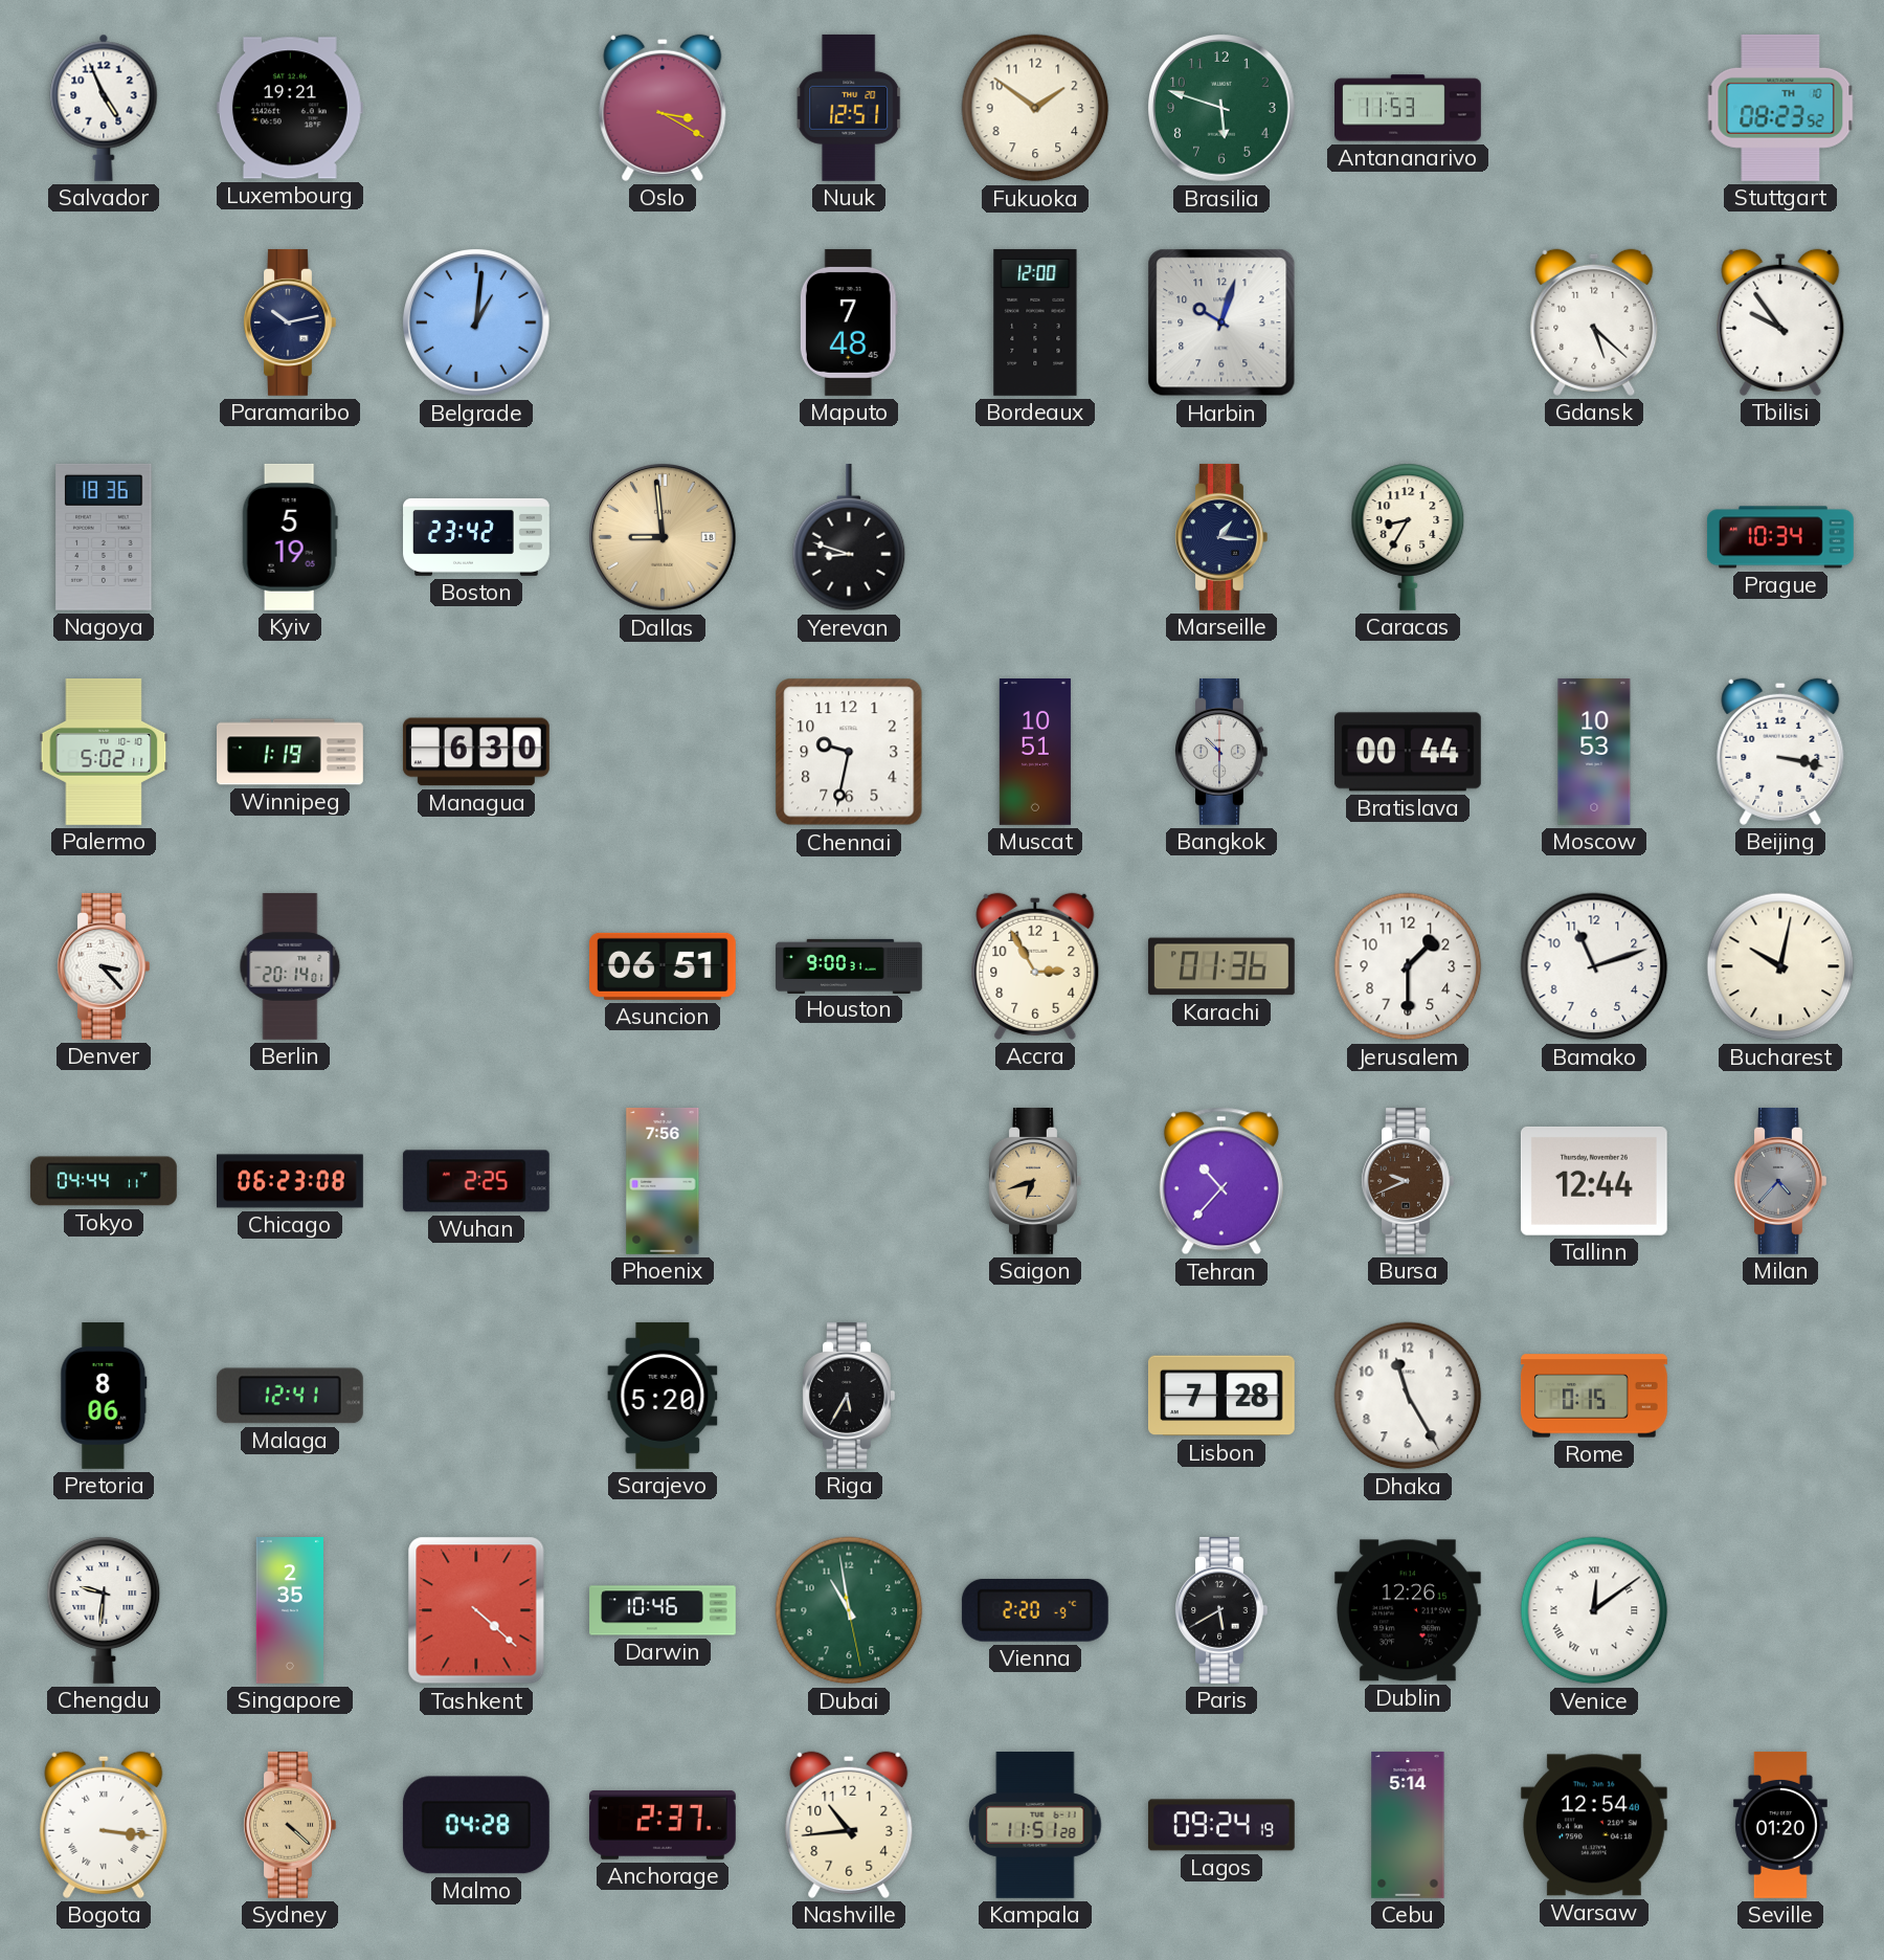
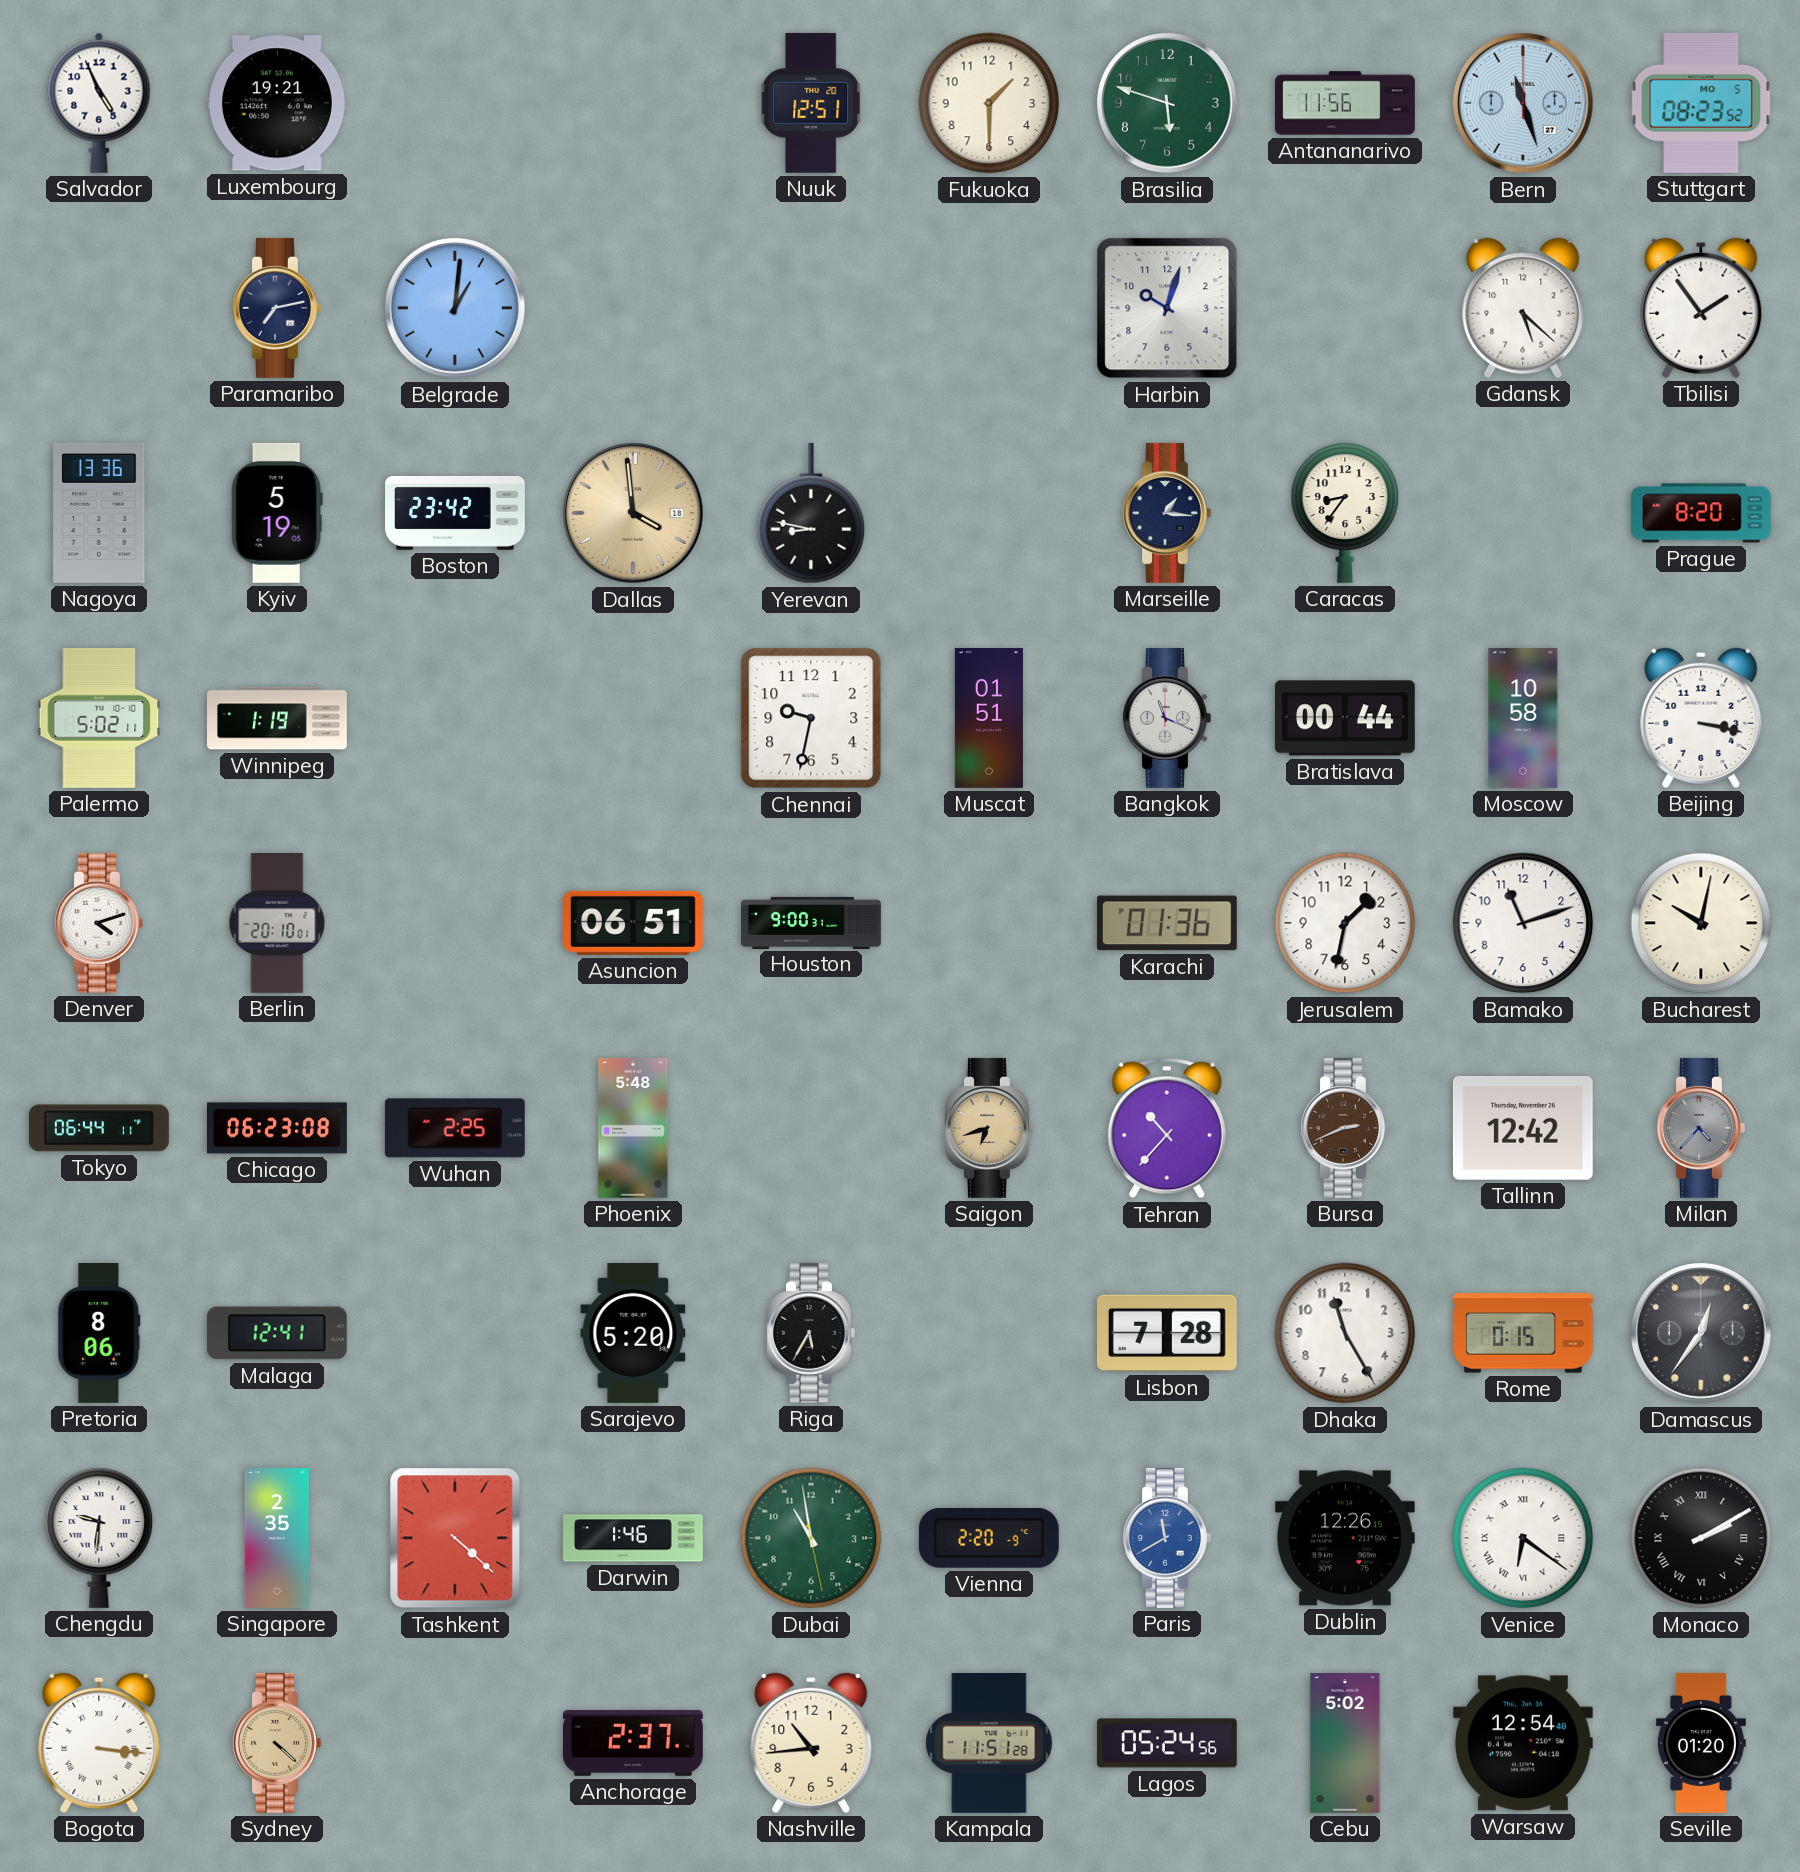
Oslo: 3:20 -> none
Fukuoka: 1:51 -> 1:30
Antananarivo: 11:53 -> 11:56
Bern: none -> 11:27
Stuttgart date: TH 10 -> MO 5
Paramaribo: 10:13 -> 7:13
Maputo: 7:48 -> none
Bordeaux: 12:00 -> none
Tbilisi: 9:54 -> 1:54
Nagoya: 18:36 -> 13:36
Dallas: 8:59 -> 3:59
Yerevan: 8:48 -> 8:47
Caracas: 8:35 -> 8:36
Prague: 10:34 -> 8:20
Managua: 6:30 -> none
Muscat: 10:51 -> 01:51
Bangkok: 10:30 -> 11:19
Moscow: 10:53 -> 10:58
Denver: 3:23 -> 4:12
Berlin: 20:14 -> 20:10
Accra: 2:55 -> none
Jerusalem: 1:30 -> 1:32
Tokyo: 04:44 -> 06:44
Phoenix: 7:56 -> 5:48
Bursa: 9:41 -> 2:41
Tallinn: 12:44 -> 12:42
Damascus: none -> 12:36
Darwin: 10:46 -> 1:46
Paris: 5:40 -> 11:40
Paris dial: black -> blue
Venice: 12:09 -> 6:21
Monaco: none -> 2:10
Malmo: 04:28 -> none
Lagos: 09:24 -> 05:24
Cebu: 5:14 -> 5:02
